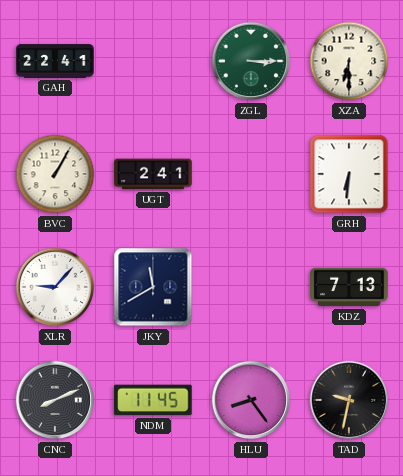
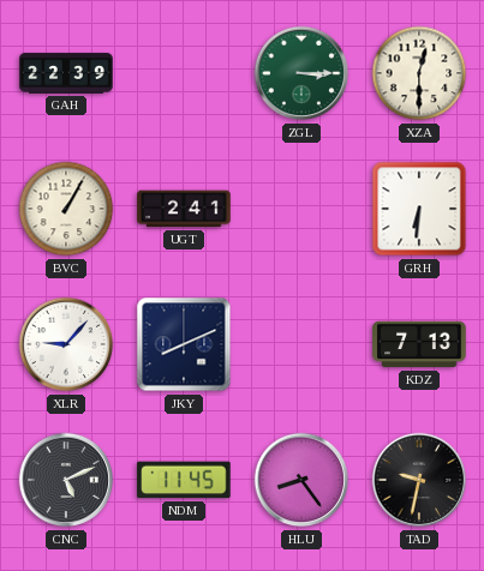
GAH: 22:41 -> 22:39
XZA: 6:30 -> 12:30
JKY: 11:40 -> 8:11
CNC: 8:11 -> 5:11
